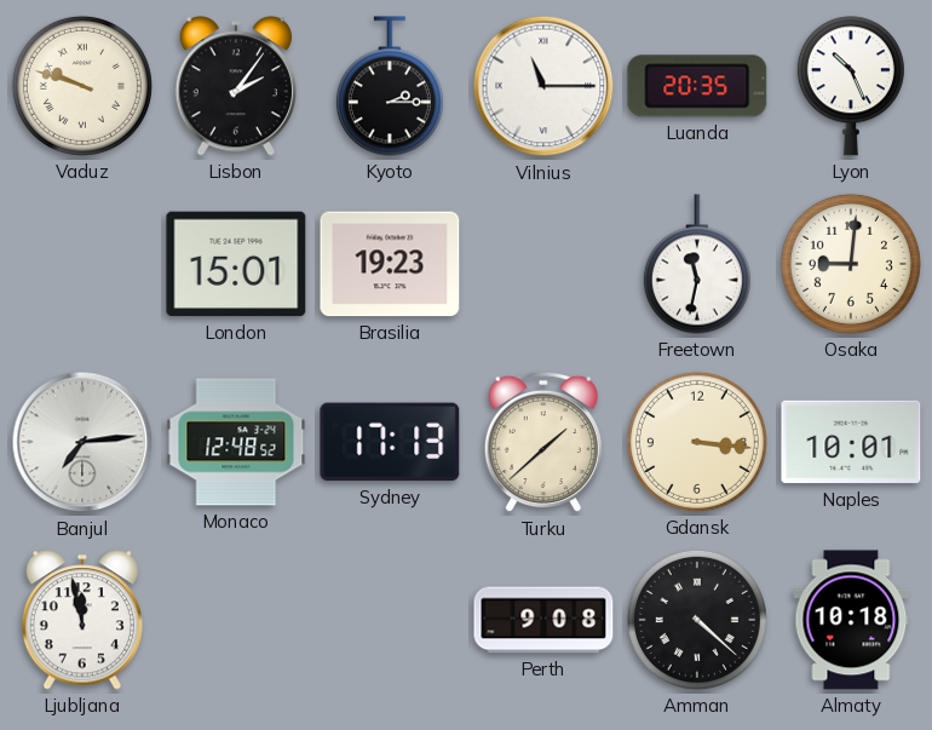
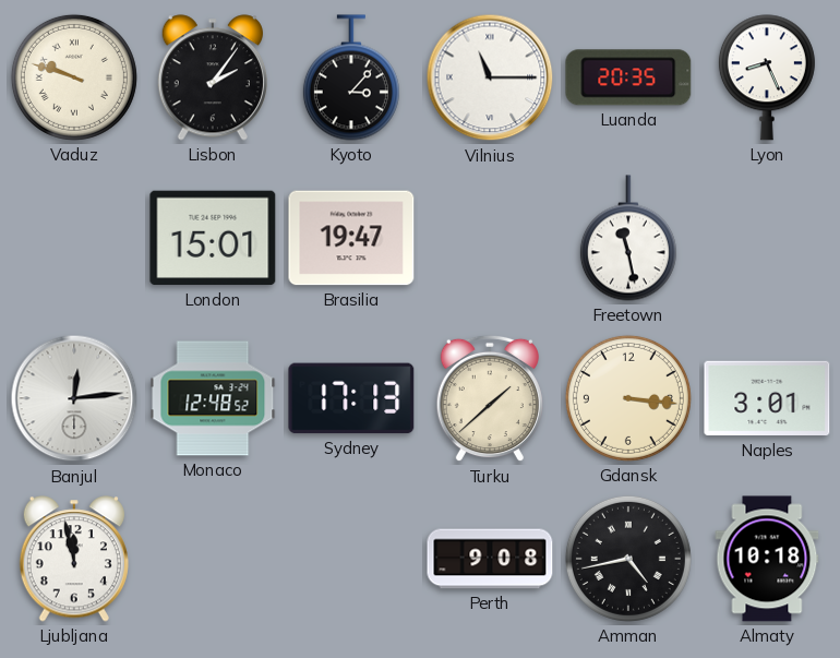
Kyoto: 2:15 -> 3:07
Lyon: 10:26 -> 8:26
Brasilia: 19:23 -> 19:47
Freetown: 11:32 -> 11:28
Osaka: 9:01 -> none
Banjul: 7:14 -> 12:14
Naples: 10:01 -> 3:01
Amman: 4:22 -> 4:43
